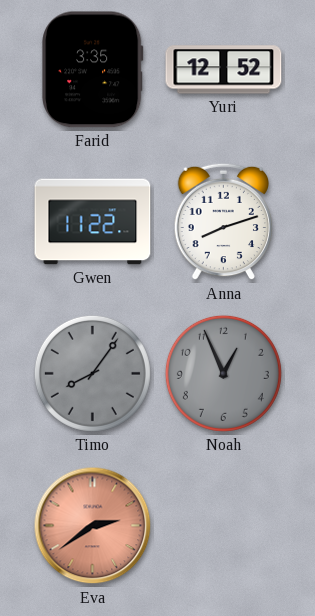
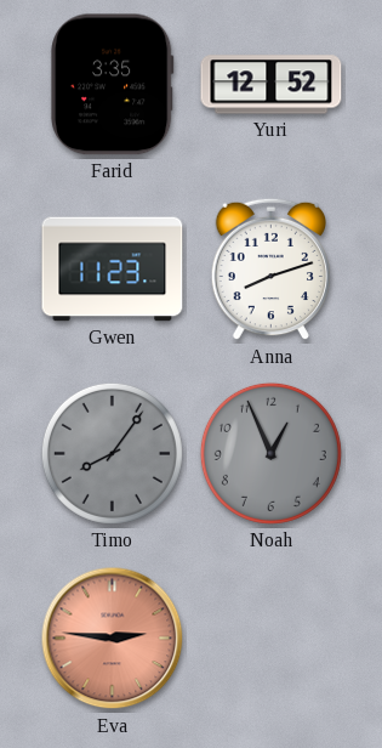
Gwen: 11:22 -> 11:23
Eva: 2:39 -> 2:46
